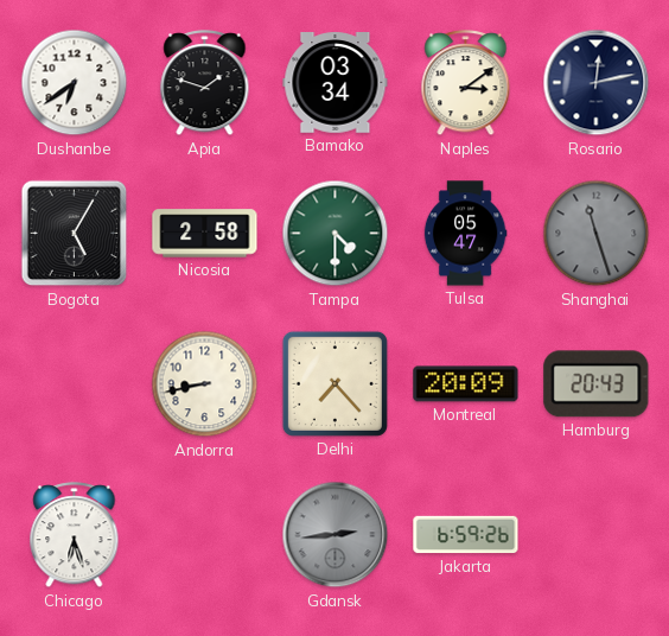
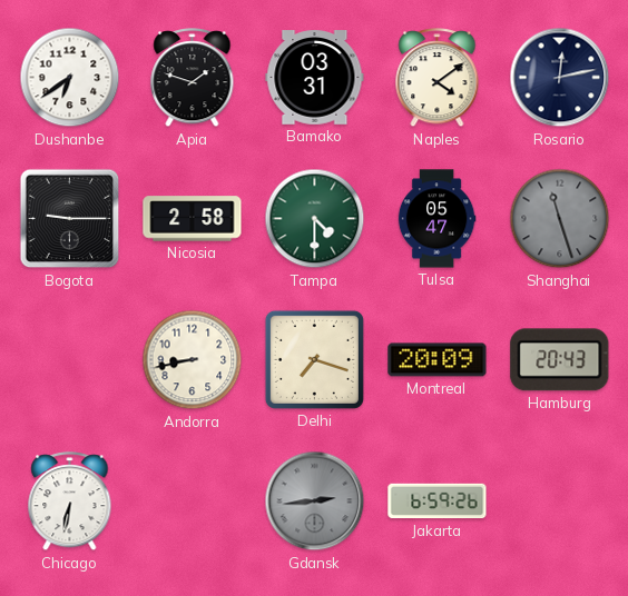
Bamako: 03:34 -> 03:31
Naples: 3:09 -> 4:09
Bogota: 5:05 -> 9:15
Delhi: 7:23 -> 7:18
Chicago: 6:27 -> 6:32
